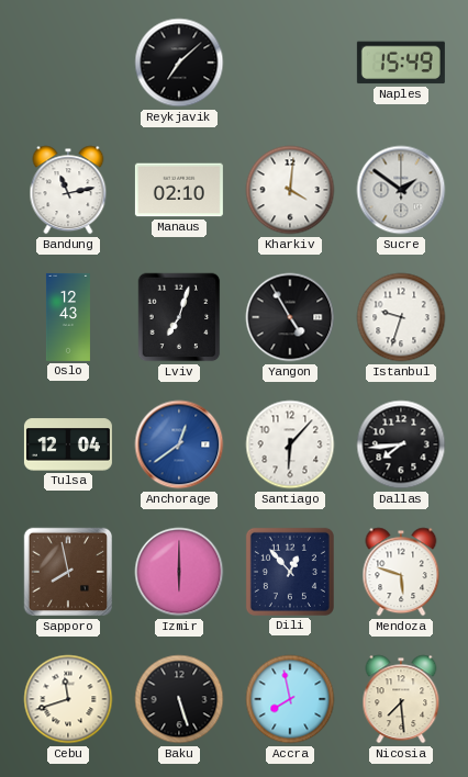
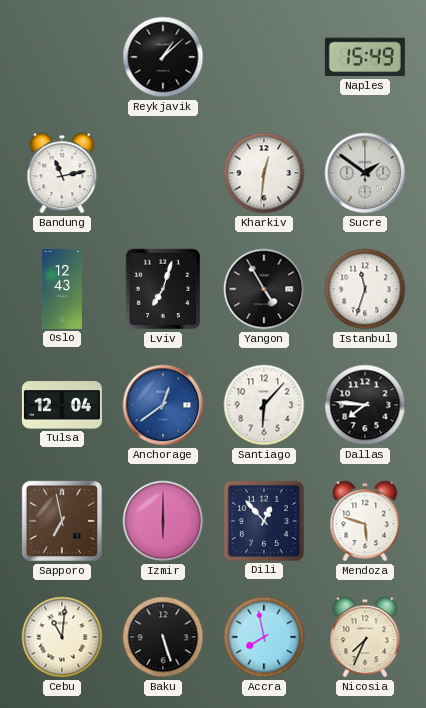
Reykjavik: 7:08 -> 1:08
Manaus: 02:10 -> none
Kharkiv: 4:01 -> 12:31
Istanbul: 9:33 -> 11:33
Dallas: 7:44 -> 7:46
Sapporo: 7:58 -> 6:58
Cebu: 11:42 -> 11:01
Nicosia: 7:29 -> 7:34
